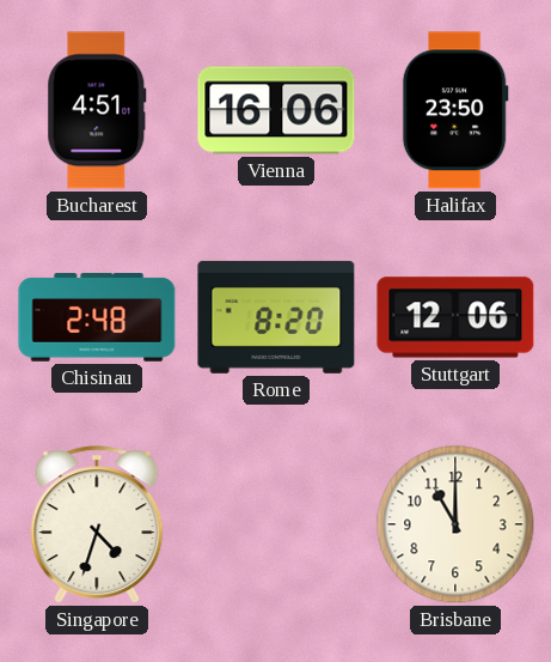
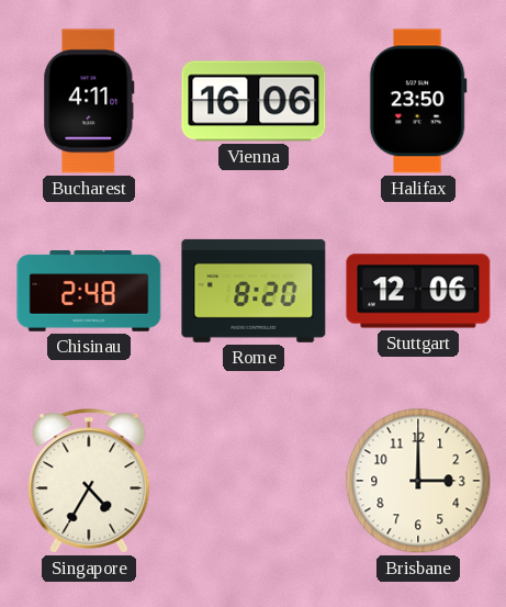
Bucharest: 4:51 -> 4:11
Singapore: 4:33 -> 4:35
Brisbane: 11:00 -> 3:00
